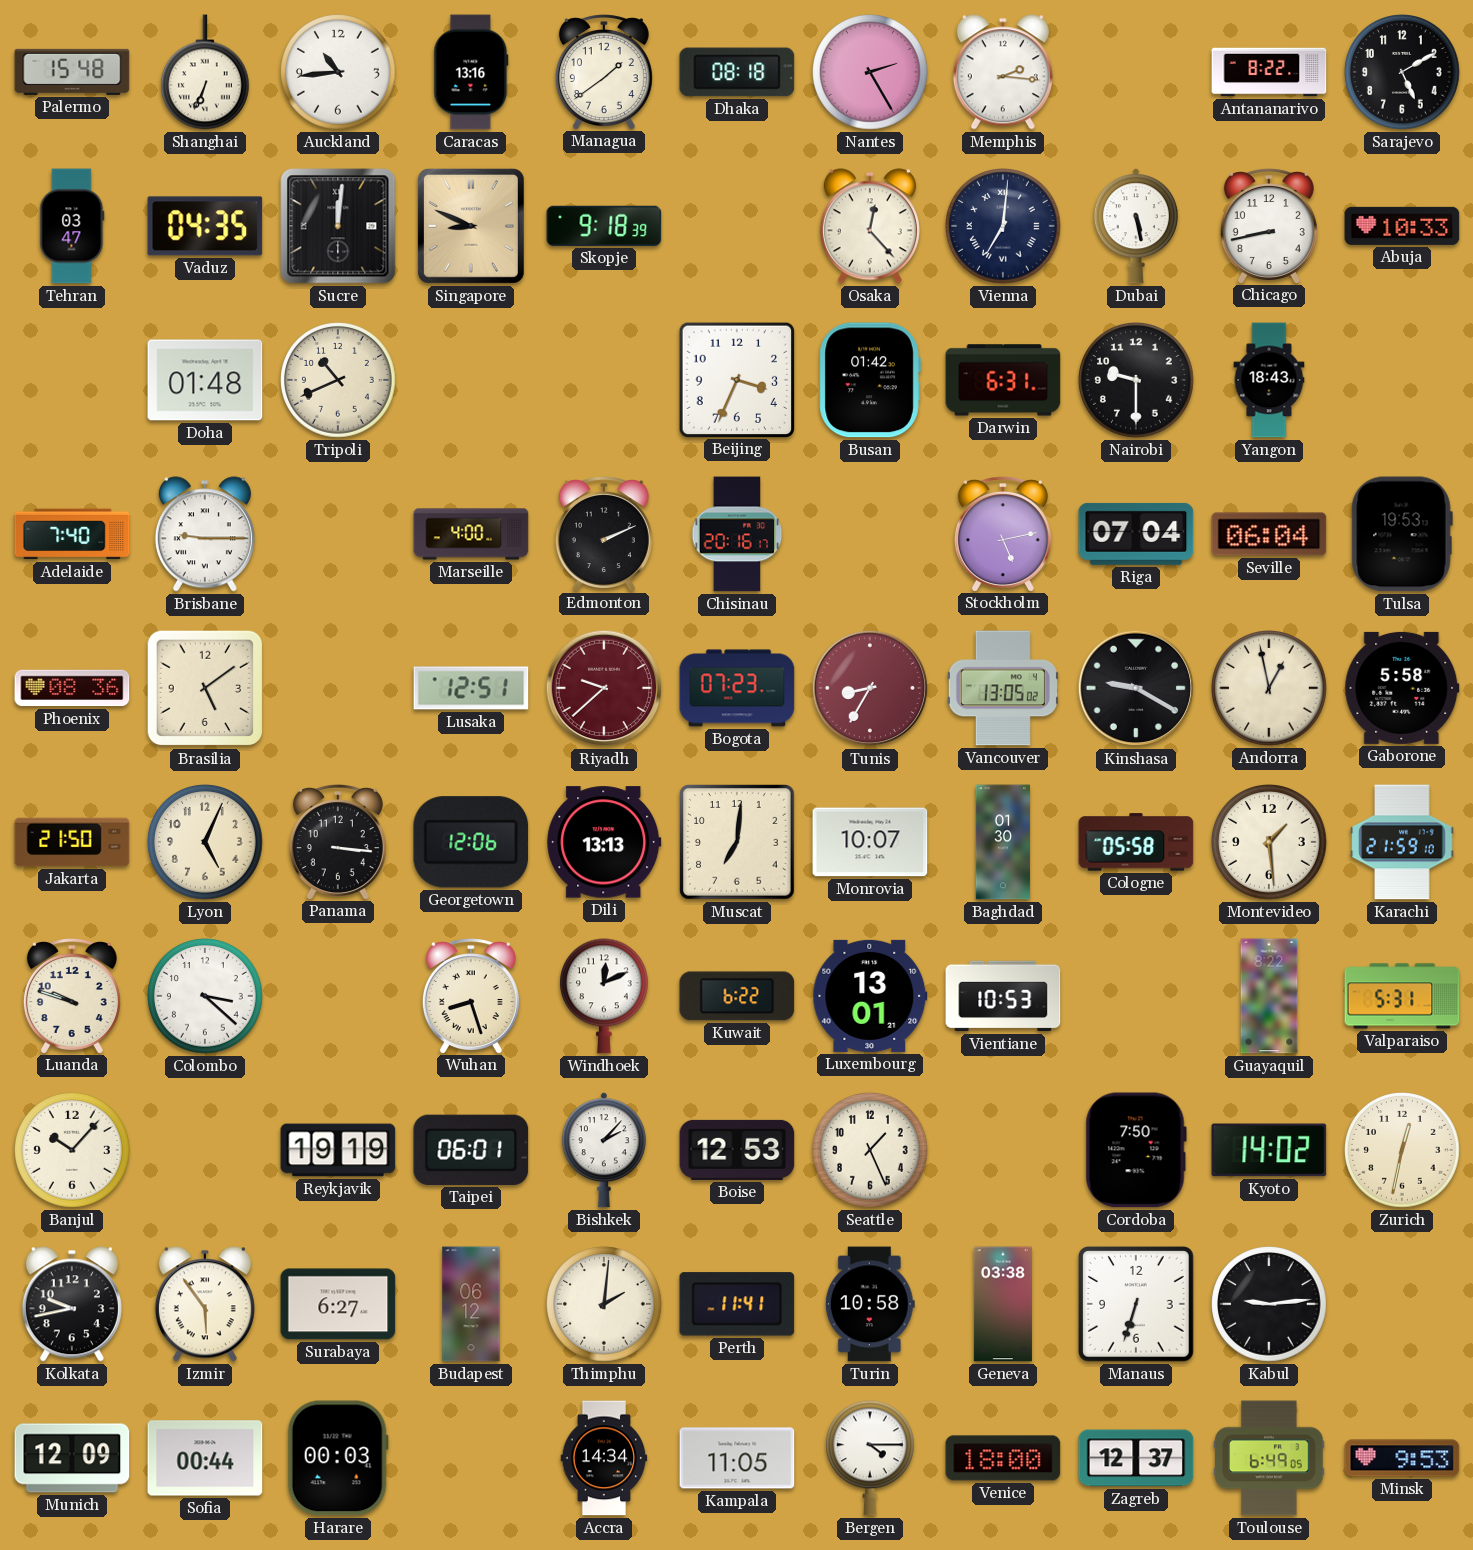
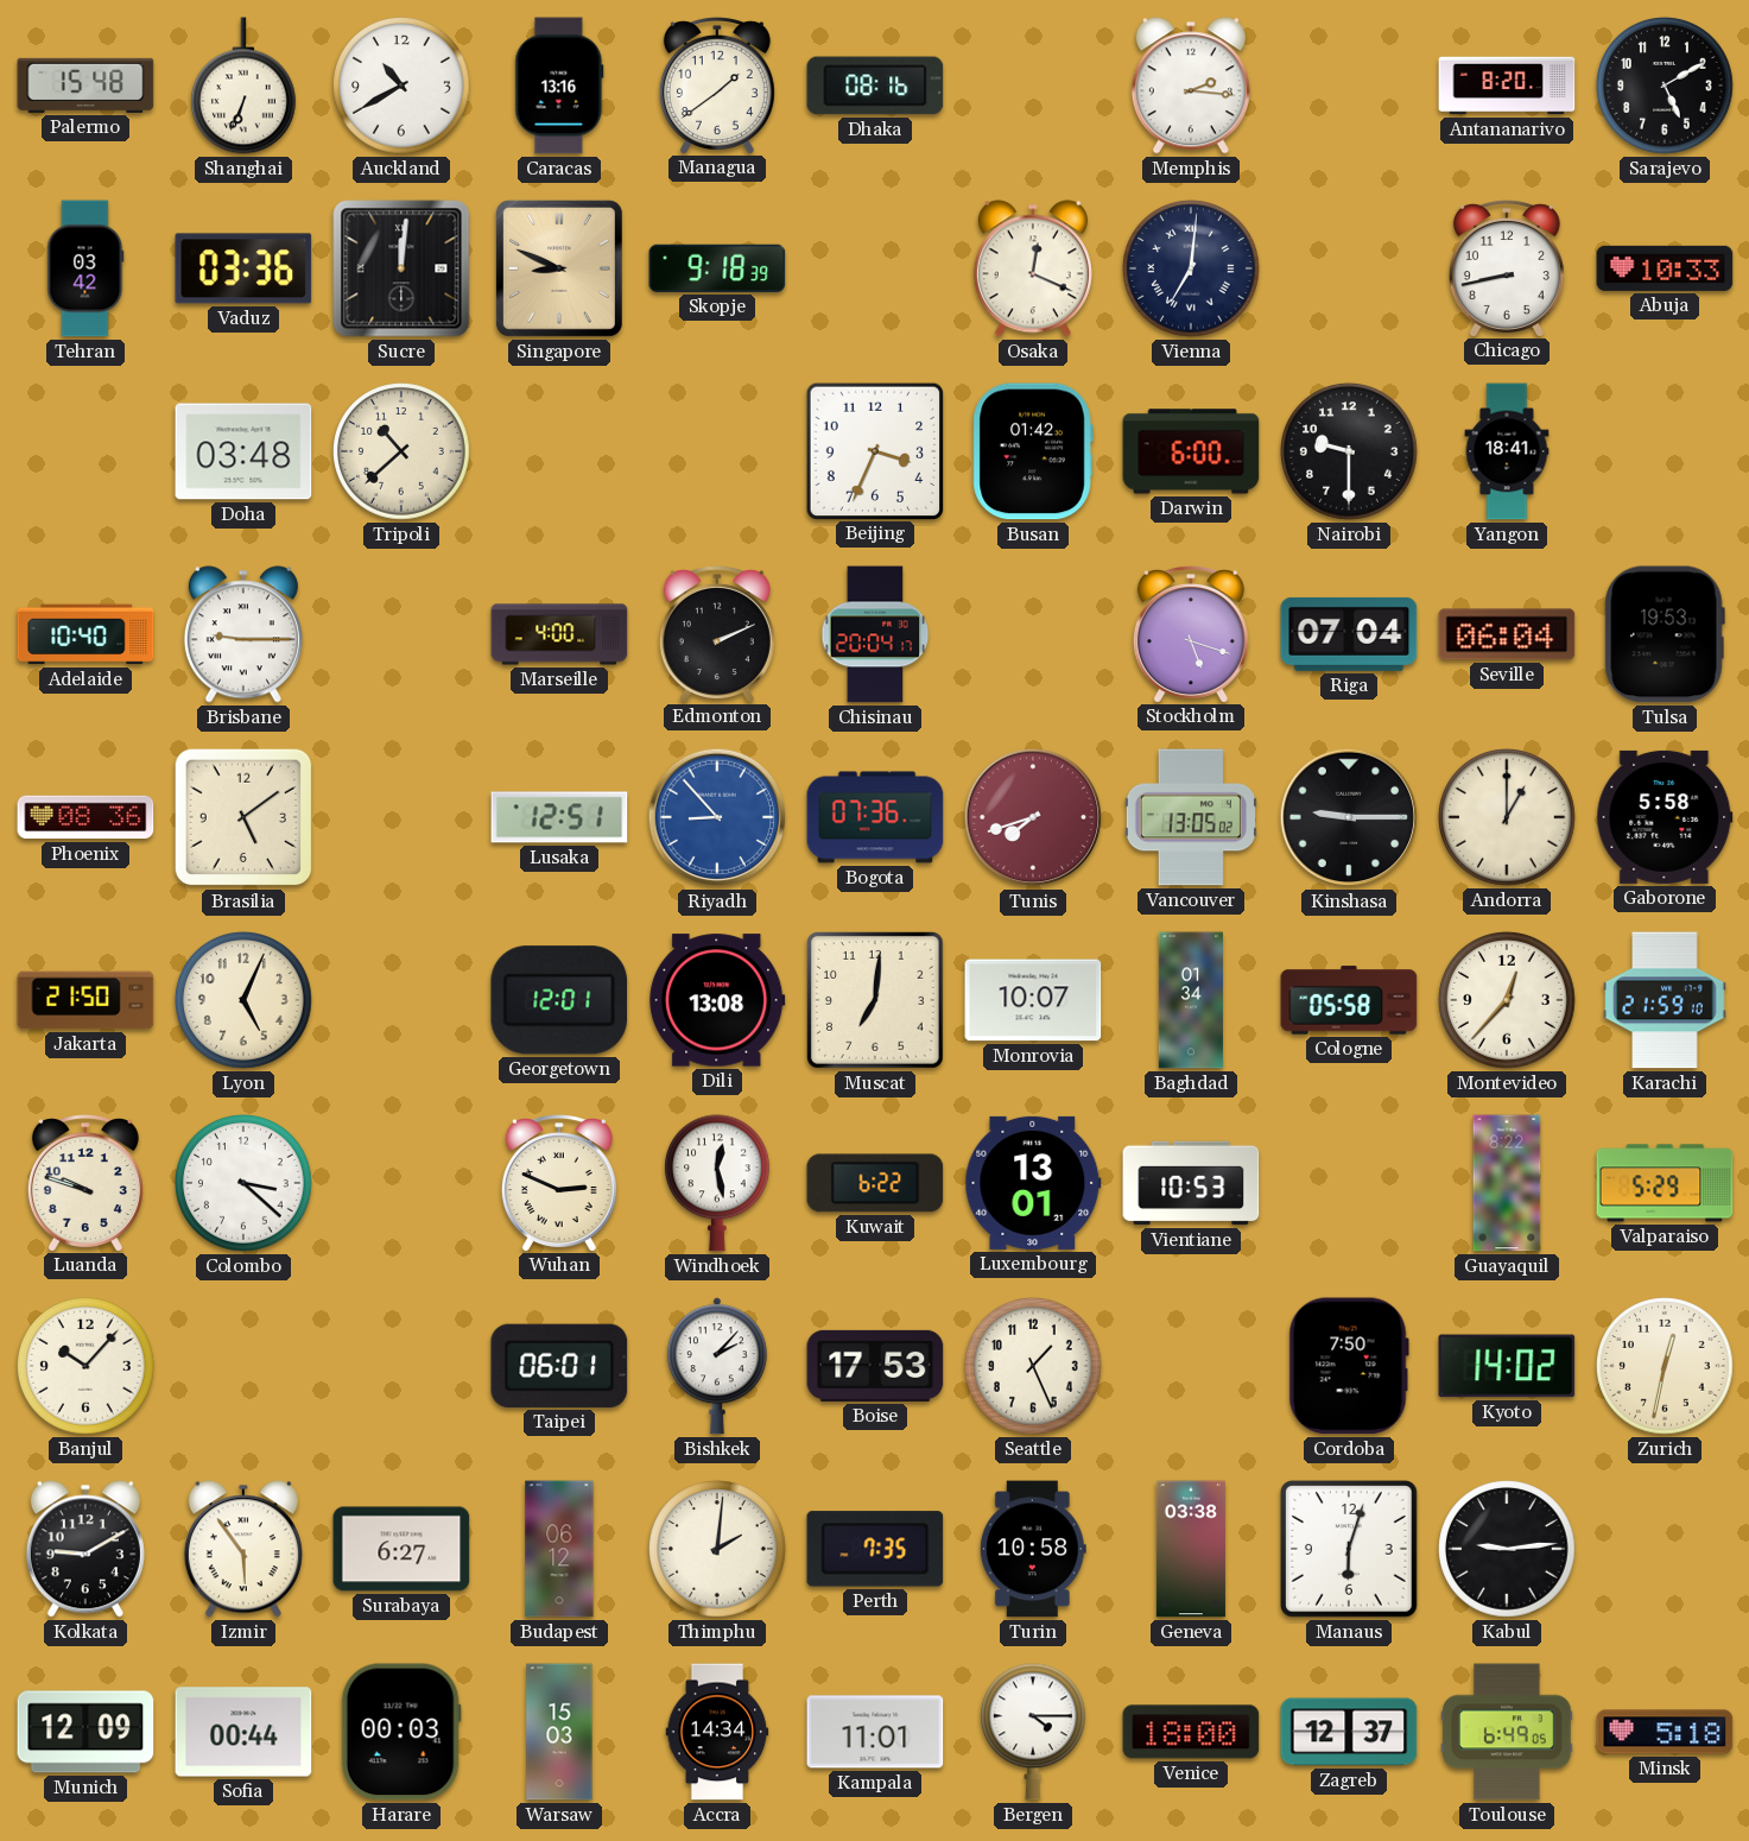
Auckland: 10:44 -> 10:40
Dhaka: 08:18 -> 08:16
Nantes: 2:25 -> none
Antananarivo: 8:22 -> 8:20
Tehran: 03:47 -> 03:42
Vaduz: 04:35 -> 03:36
Osaka: 12:23 -> 12:19
Dubai: 5:28 -> none
Doha: 01:48 -> 03:48
Tripoli: 10:41 -> 10:38
Darwin: 6:31 -> 6:00
Yangon: 18:43 -> 18:41
Adelaide: 7:40 -> 10:40
Chisinau: 20:16 -> 20:04
Stockholm: 5:13 -> 5:18
Riyadh: 9:38 -> 8:53
Riyadh dial: burgundy -> blue
Bogota: 07:23 -> 07:36
Tunis: 8:35 -> 7:42
Kinshasa: 9:20 -> 9:15
Andorra: 12:58 -> 1:00
Panama: 3:16 -> none
Georgetown: 12:06 -> 12:01
Dili: 13:13 -> 13:08
Baghdad: 01:30 -> 01:34
Montevideo: 1:29 -> 12:37
Wuhan: 8:27 -> 2:49
Windhoek: 12:11 -> 12:28
Valparaiso: 5:31 -> 5:29
Reykjavik: 19:19 -> none
Boise: 12:53 -> 17:53
Kolkata: 9:43 -> 9:10
Perth: 11:41 -> 7:35
Manaus: 6:33 -> 6:03
Warsaw: none -> 15:03
Kampala: 11:05 -> 11:01
Minsk: 9:53 -> 5:18
